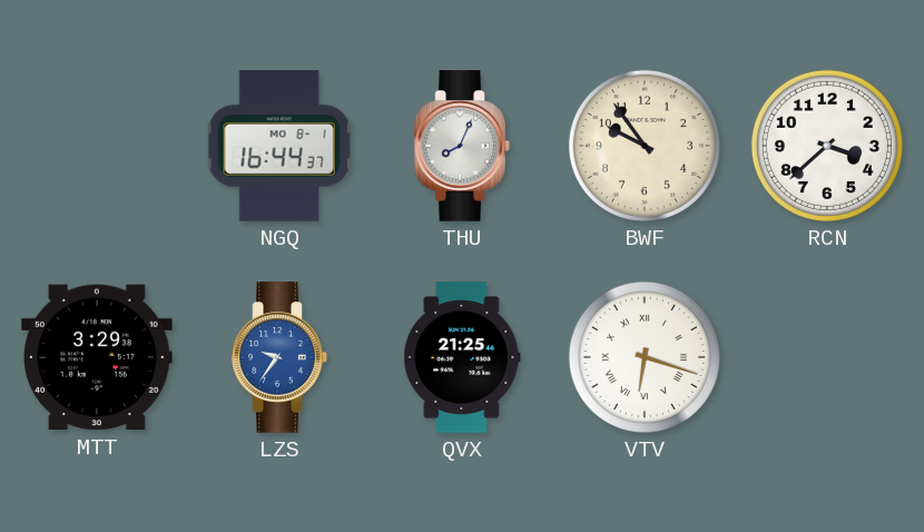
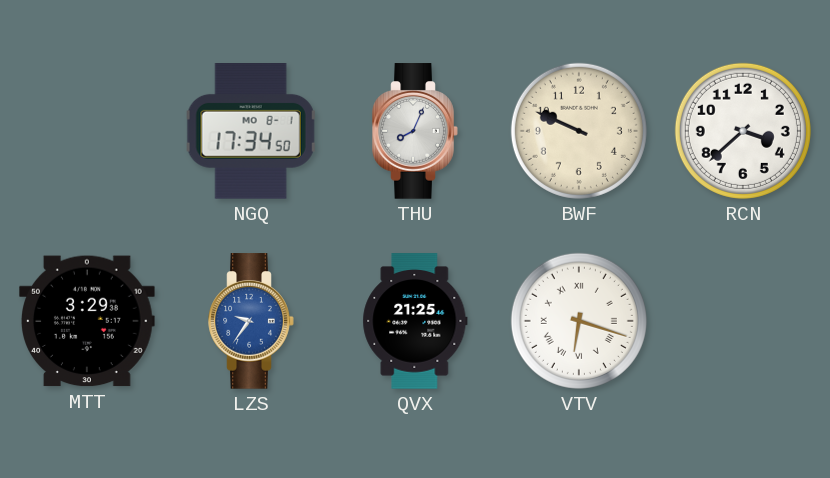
NGQ: 16:44 -> 17:34
BWF: 9:54 -> 9:49
